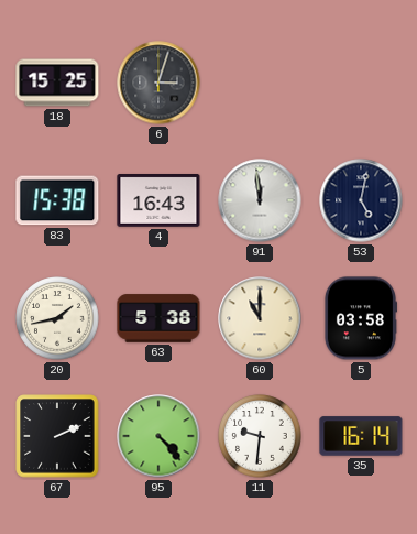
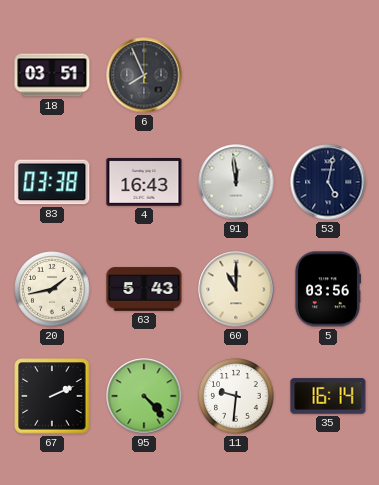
18: 15:25 -> 03:51
6: 3:03 -> 7:56
83: 15:38 -> 03:38
63: 5:38 -> 5:43
5: 03:58 -> 03:56
